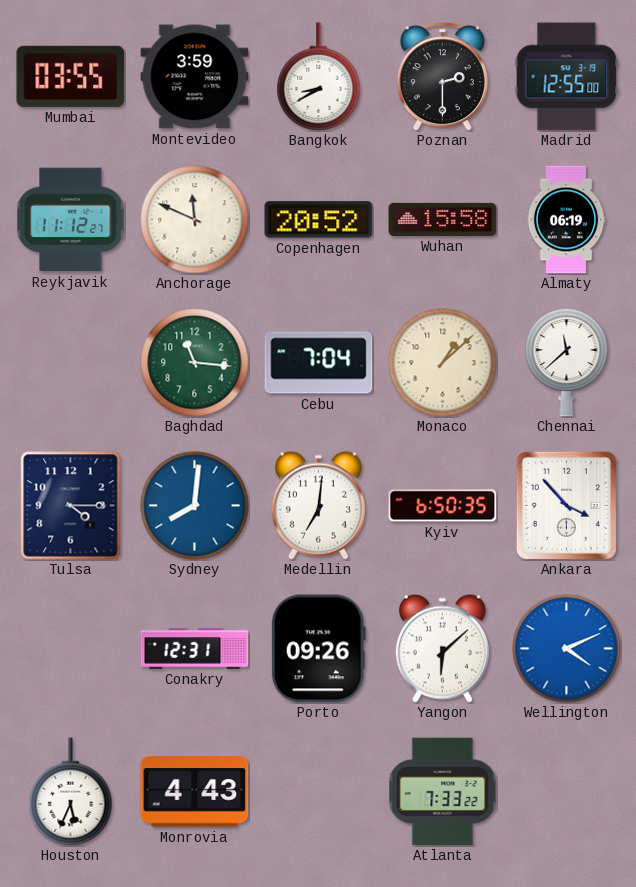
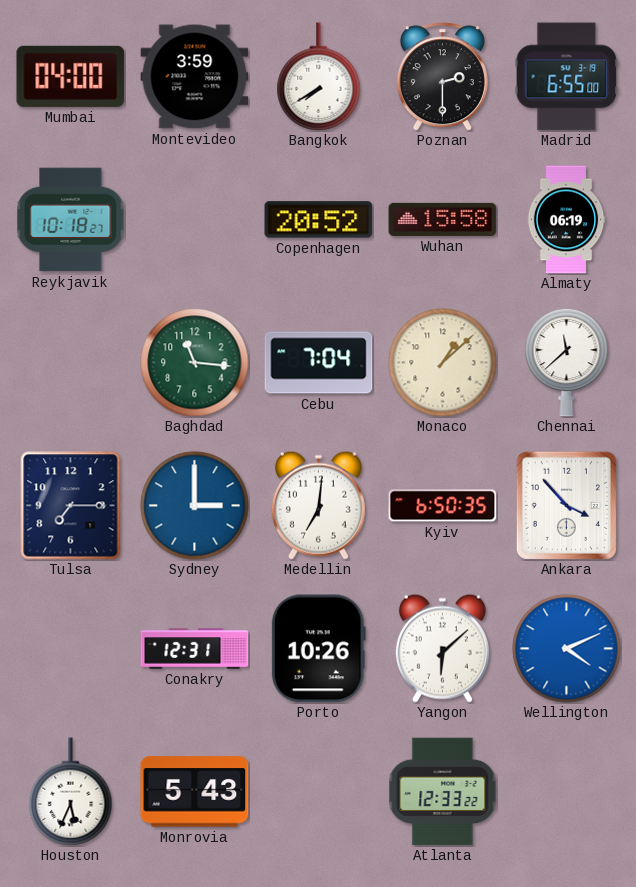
Mumbai: 03:55 -> 04:00
Bangkok: 8:40 -> 7:40
Madrid: 12:55 -> 6:55
Reykjavik: 11:12 -> 10:18
Anchorage: 11:49 -> none
Tulsa: 4:15 -> 7:15
Sydney: 8:01 -> 3:00
Porto: 09:26 -> 10:26
Monrovia: 4:43 -> 5:43
Atlanta: 7:33 -> 12:33
